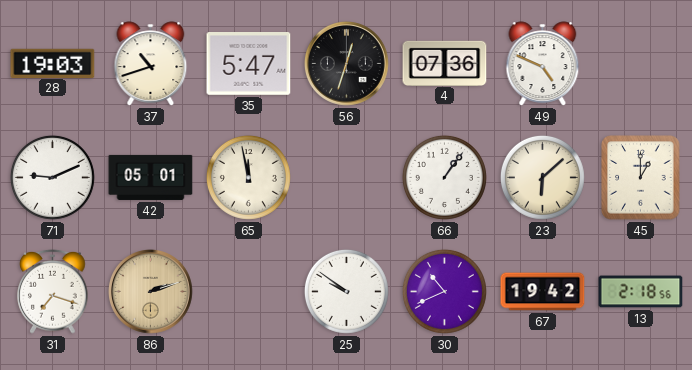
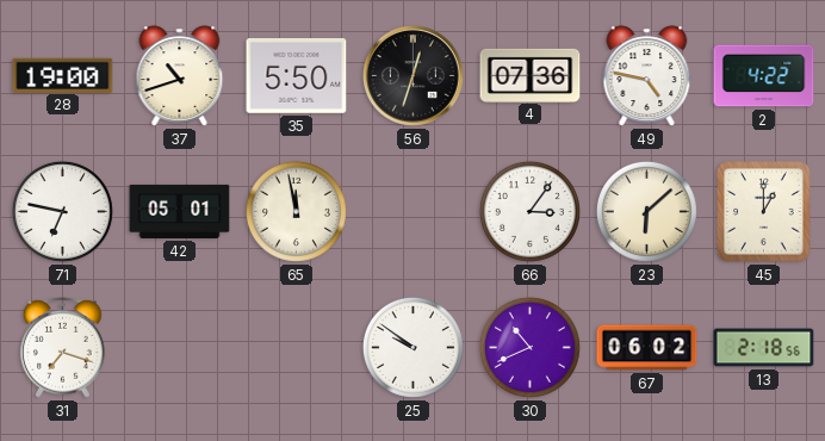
28: 19:03 -> 19:00
35: 5:47 -> 5:50
49: 4:49 -> 4:47
2: none -> 4:22
71: 9:11 -> 6:47
66: 1:06 -> 3:06
86: 2:12 -> none
67: 19:42 -> 06:02
